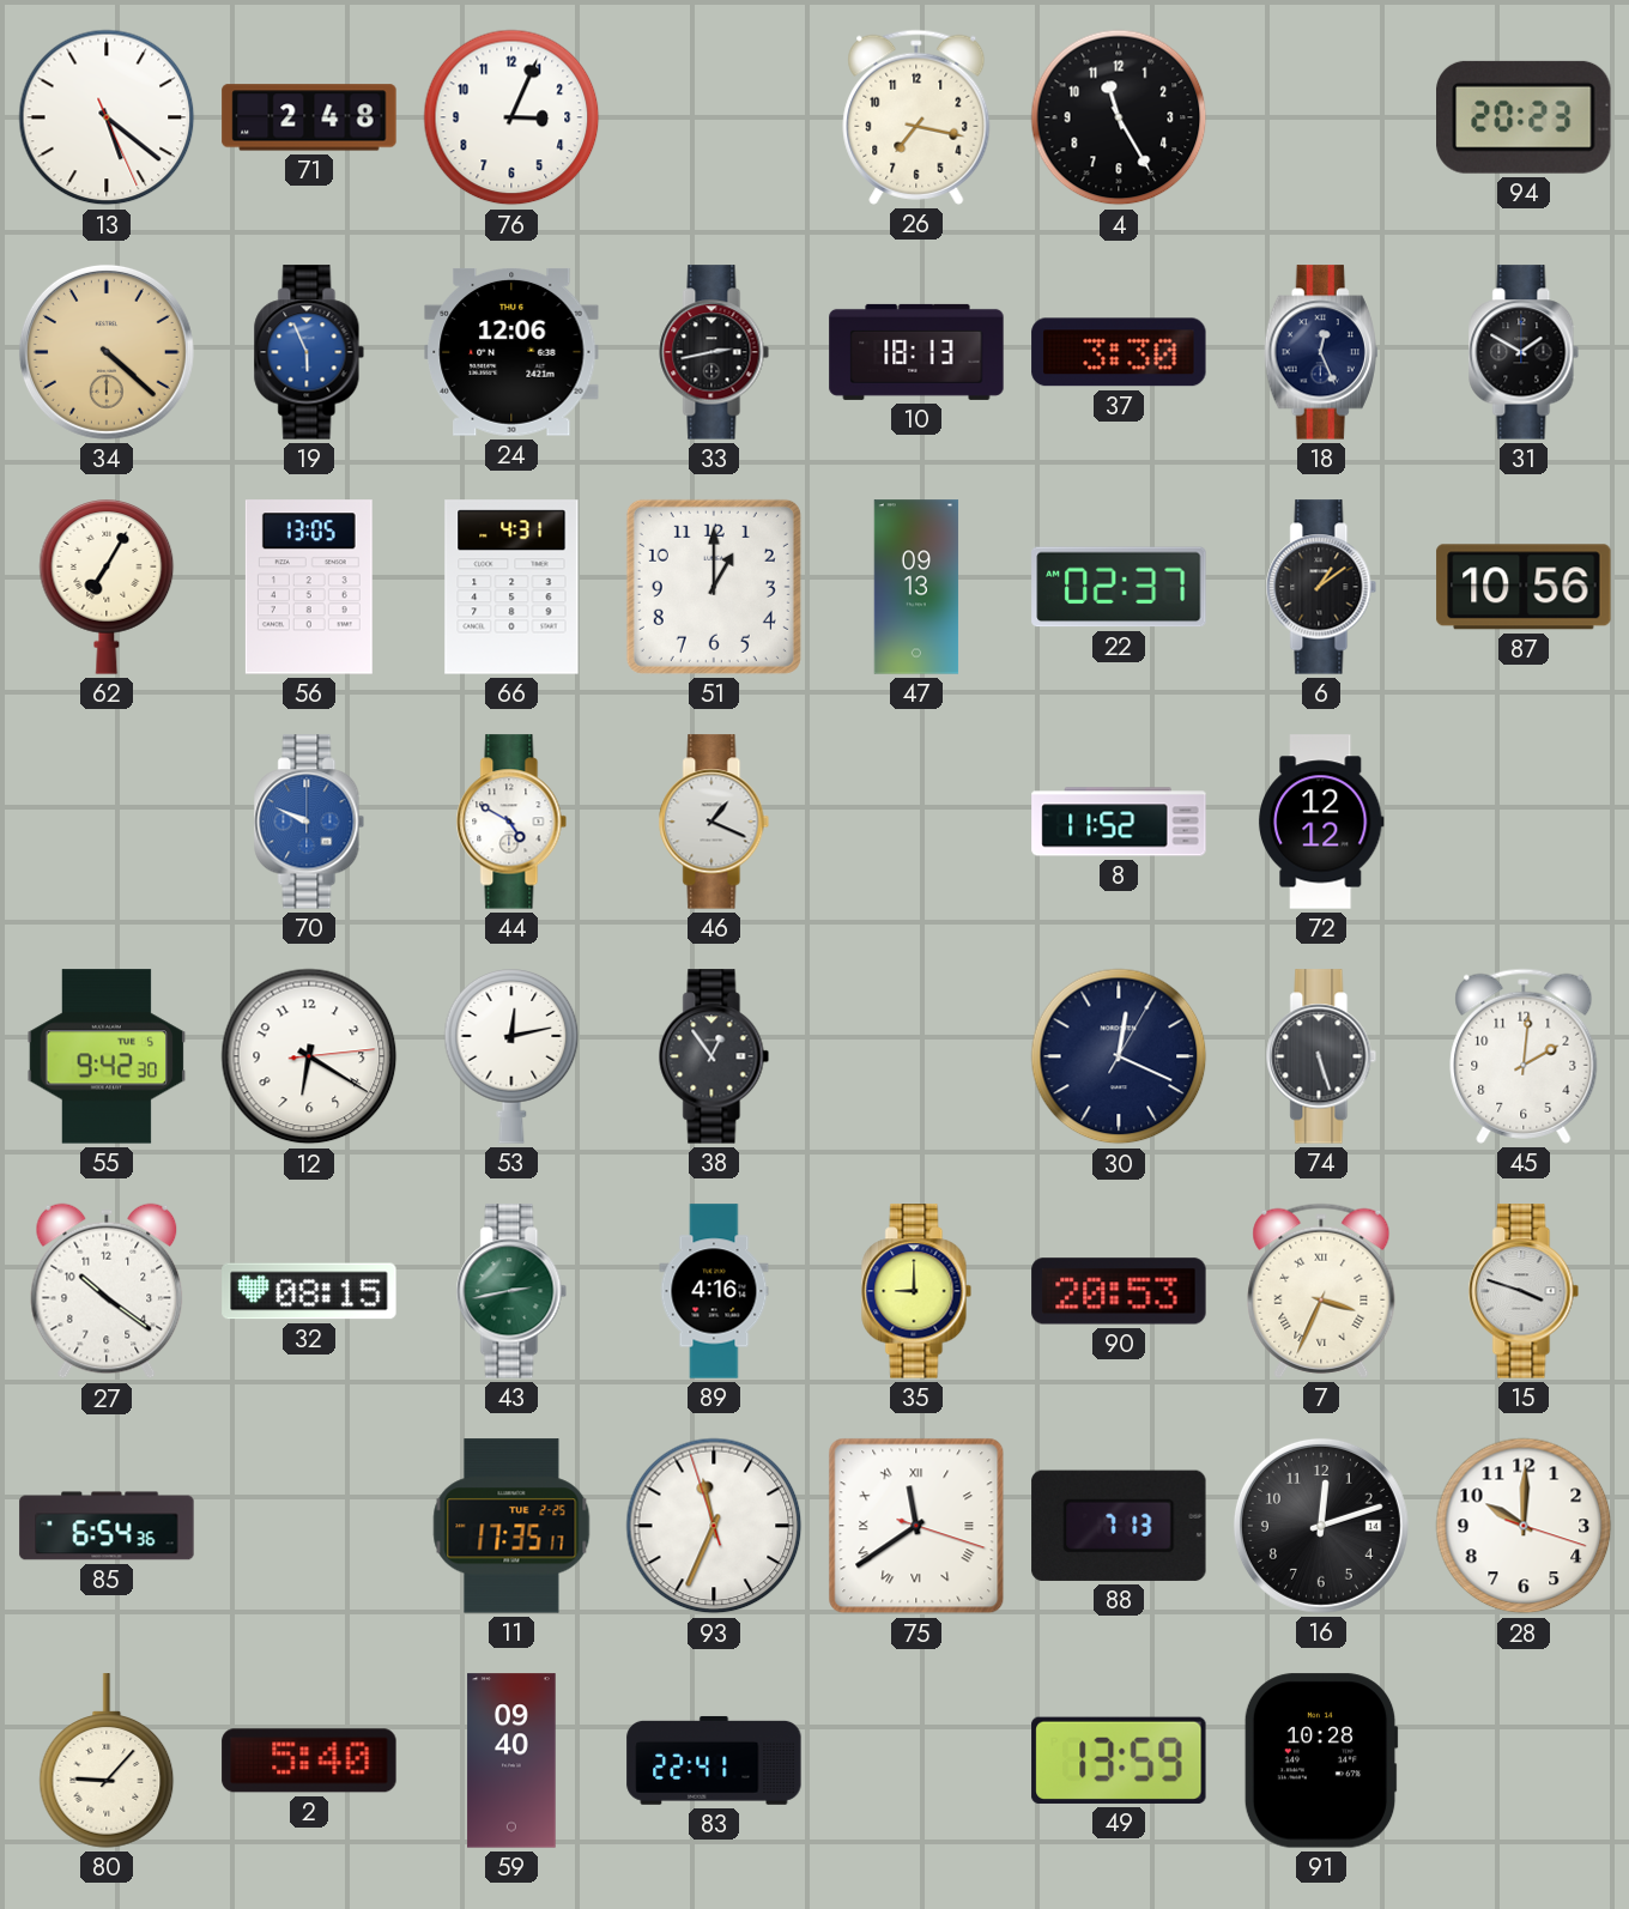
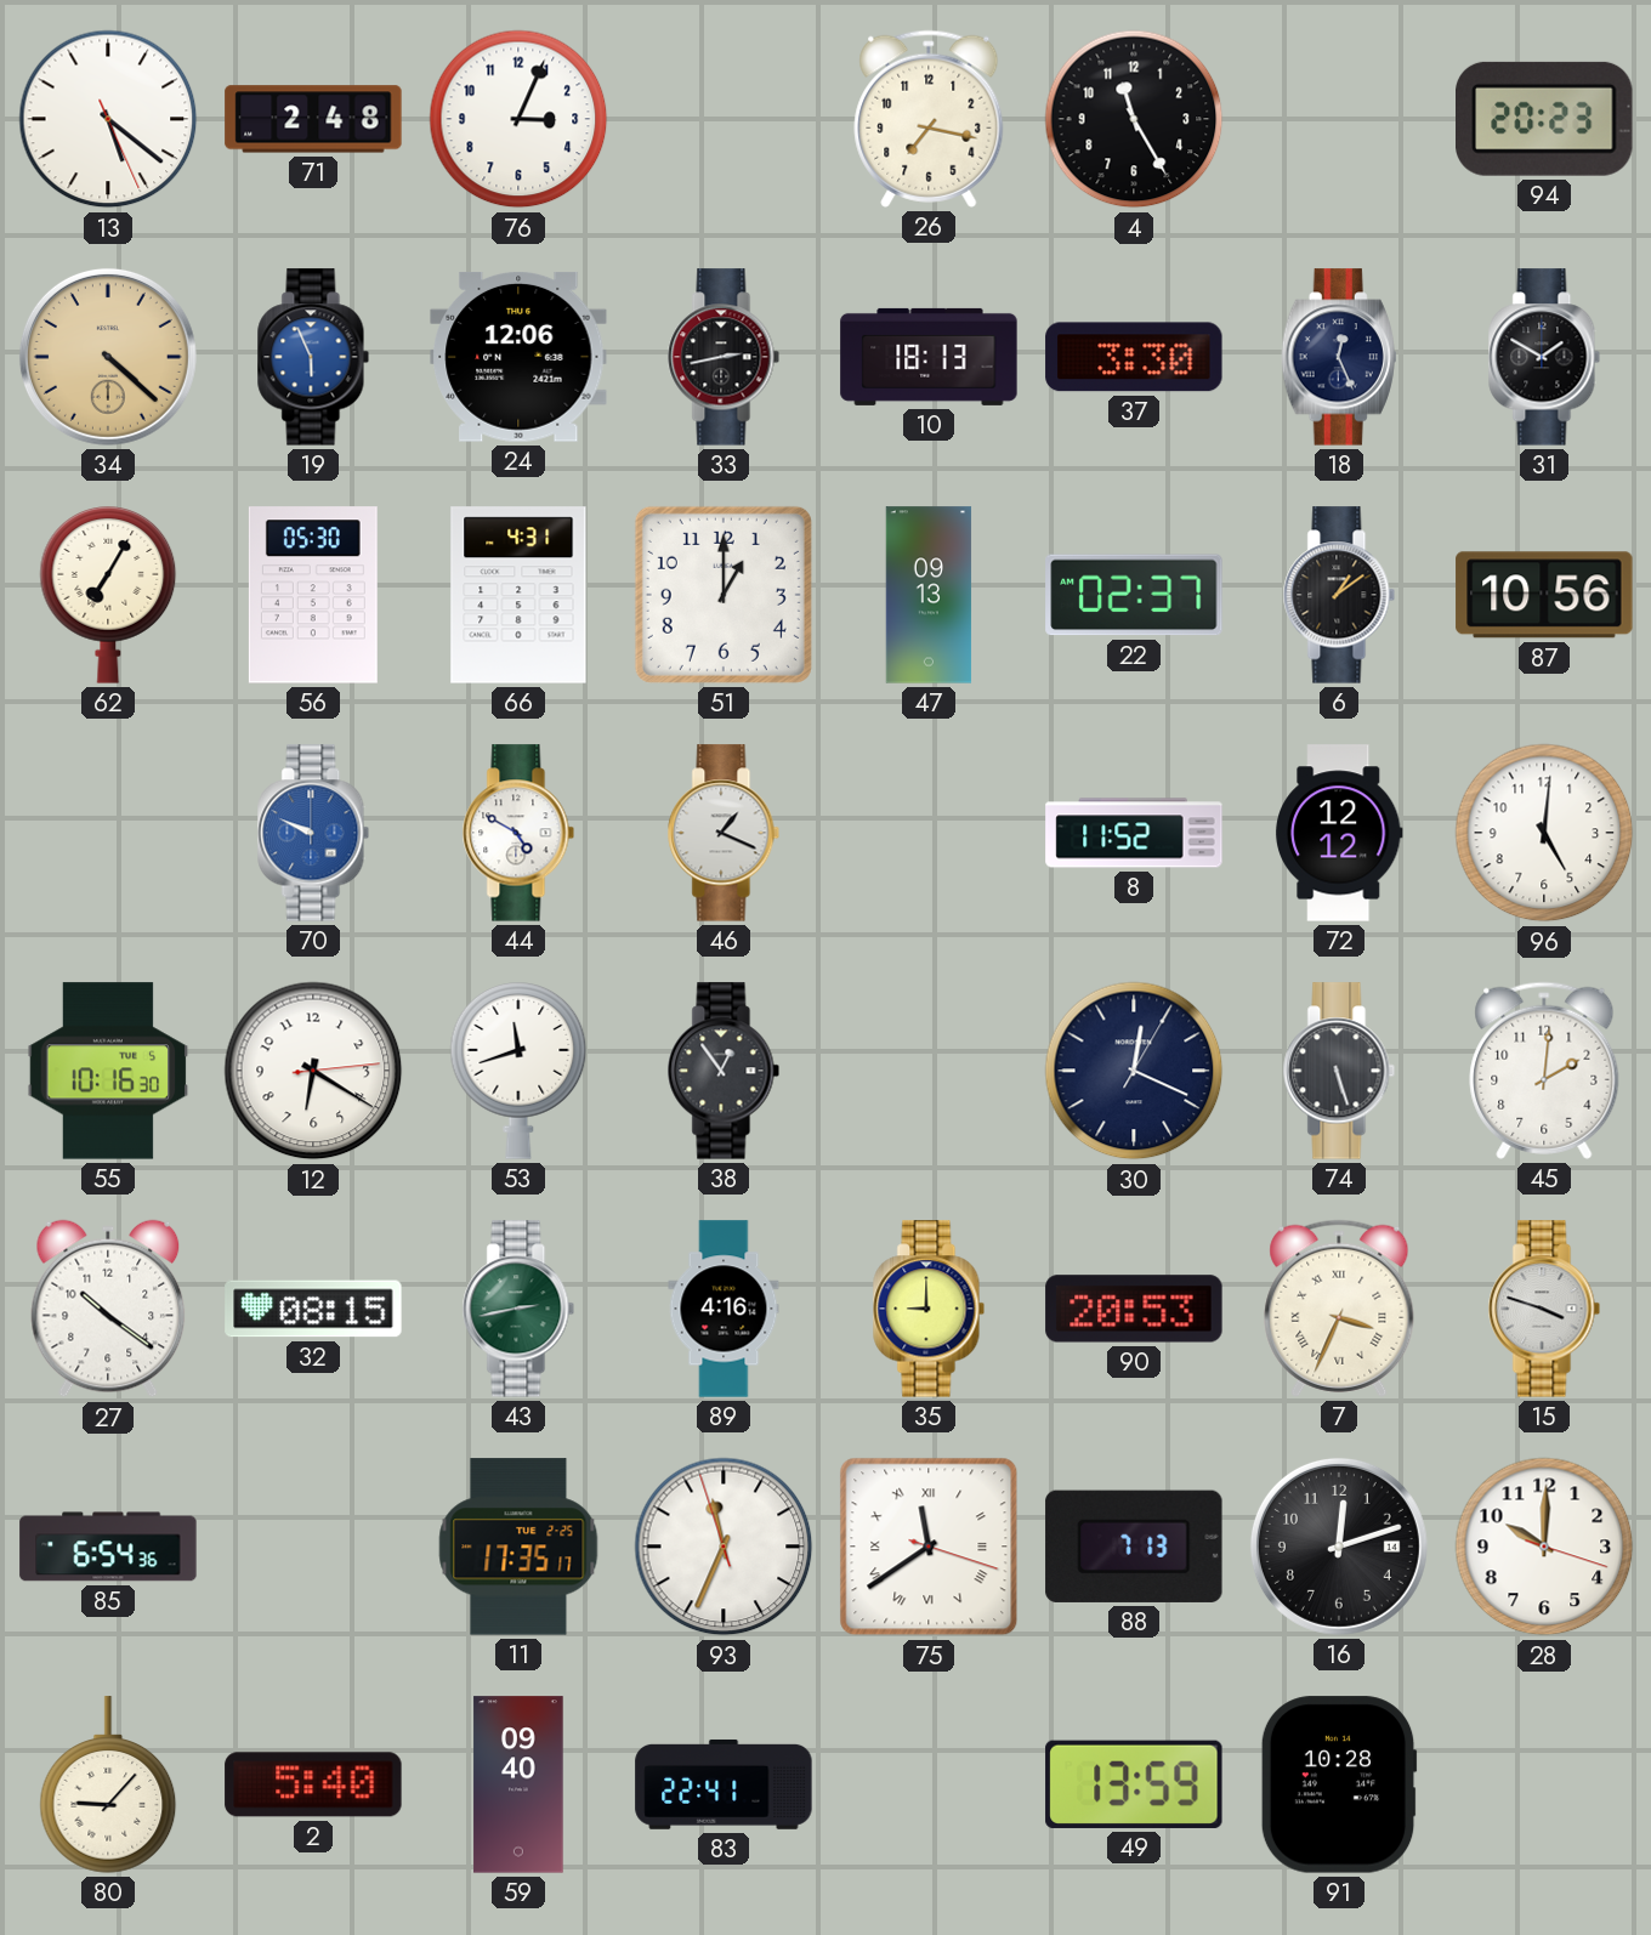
56: 13:05 -> 05:30
96: none -> 5:01
55: 9:42 -> 10:16
53: 12:13 -> 11:42
